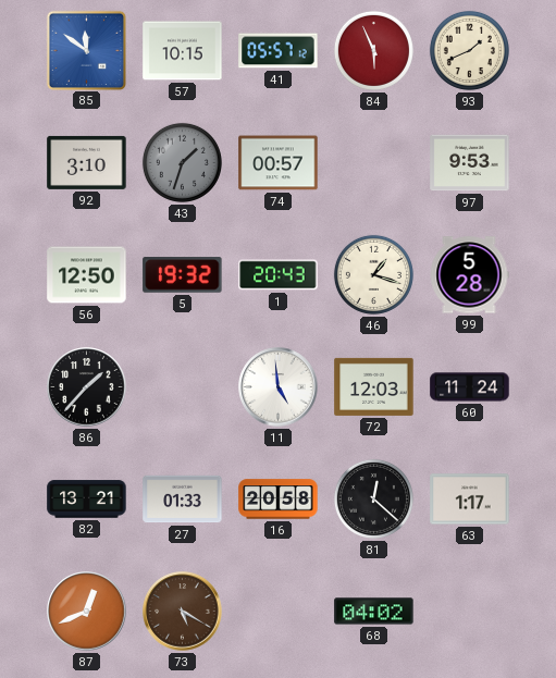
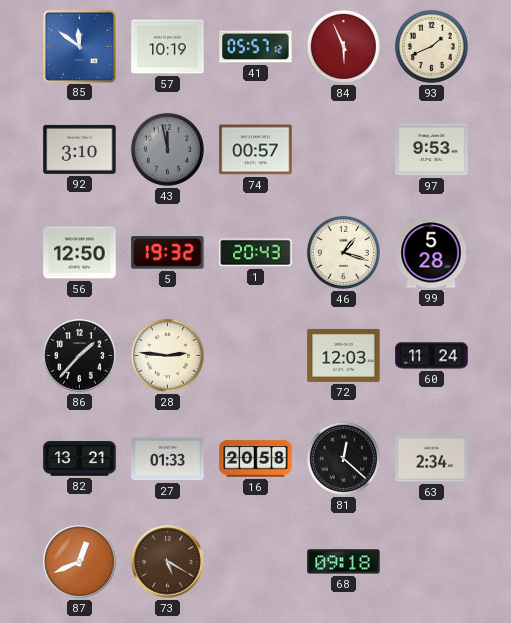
57: 10:15 -> 10:19
43: 1:33 -> 11:58
28: none -> 2:46
11: 4:59 -> none
63: 1:17 -> 2:34
68: 04:02 -> 09:18
